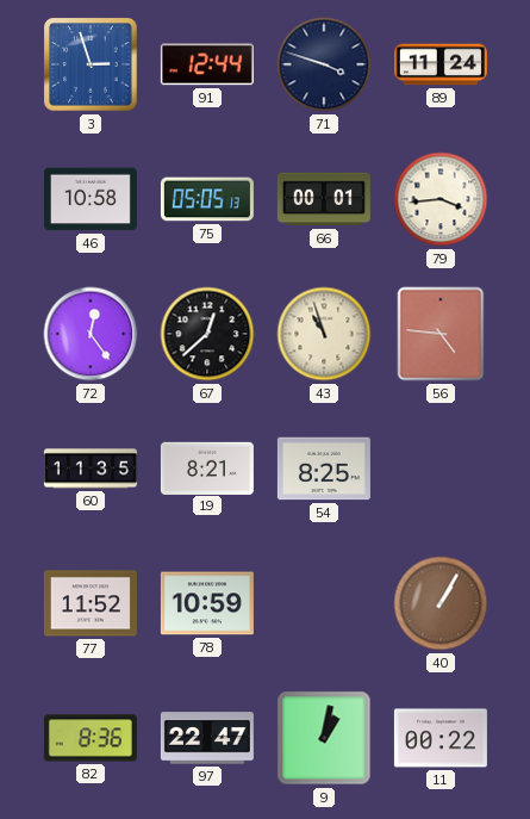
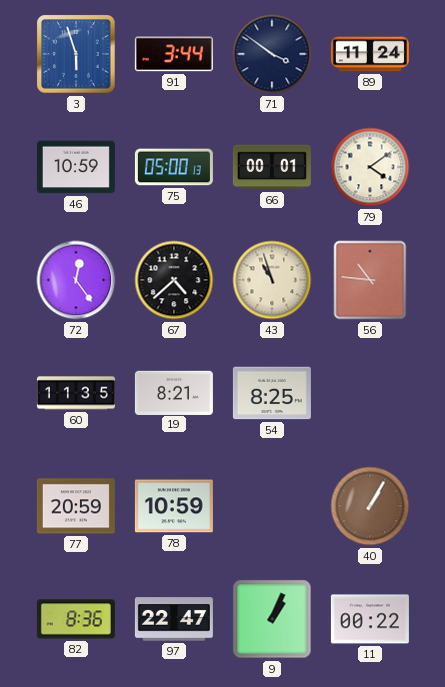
3: 2:57 -> 5:57
91: 12:44 -> 3:44
71: 3:48 -> 3:51
46: 10:58 -> 10:59
75: 05:05 -> 05:00
79: 3:44 -> 4:09
67: 12:38 -> 4:38
56: 4:46 -> 10:46
77: 11:52 -> 20:59
9: 1:02 -> 1:04
